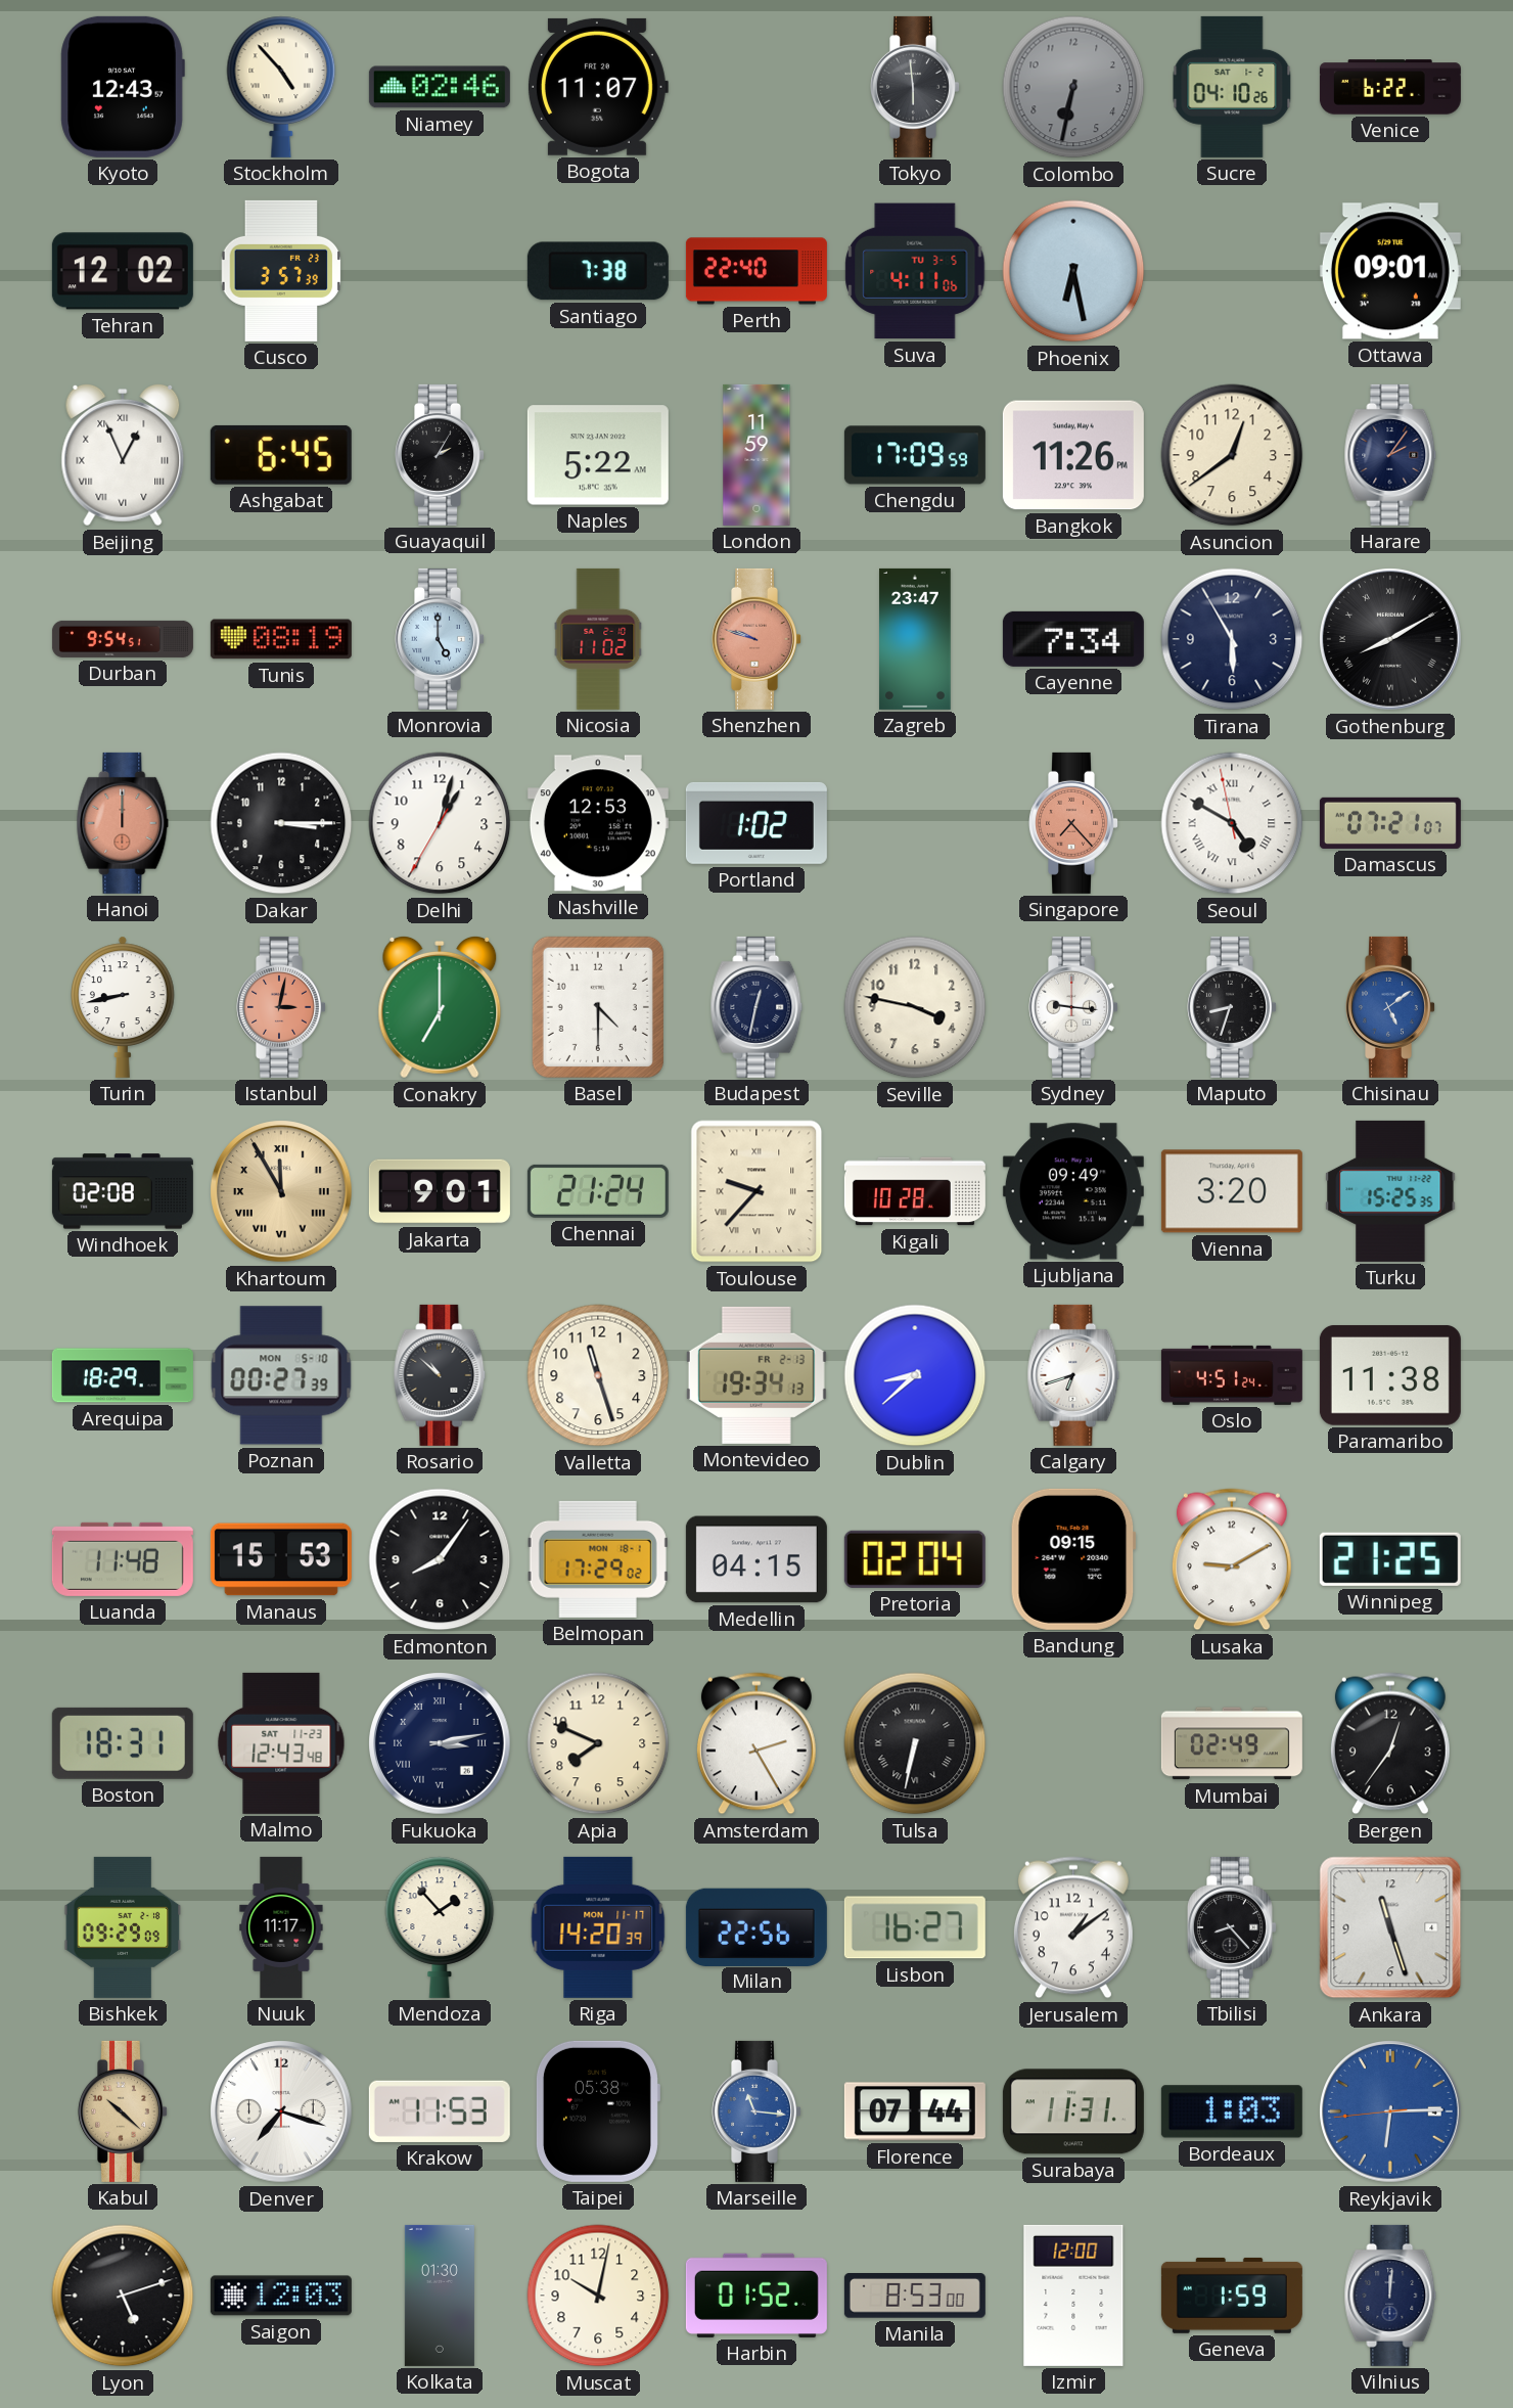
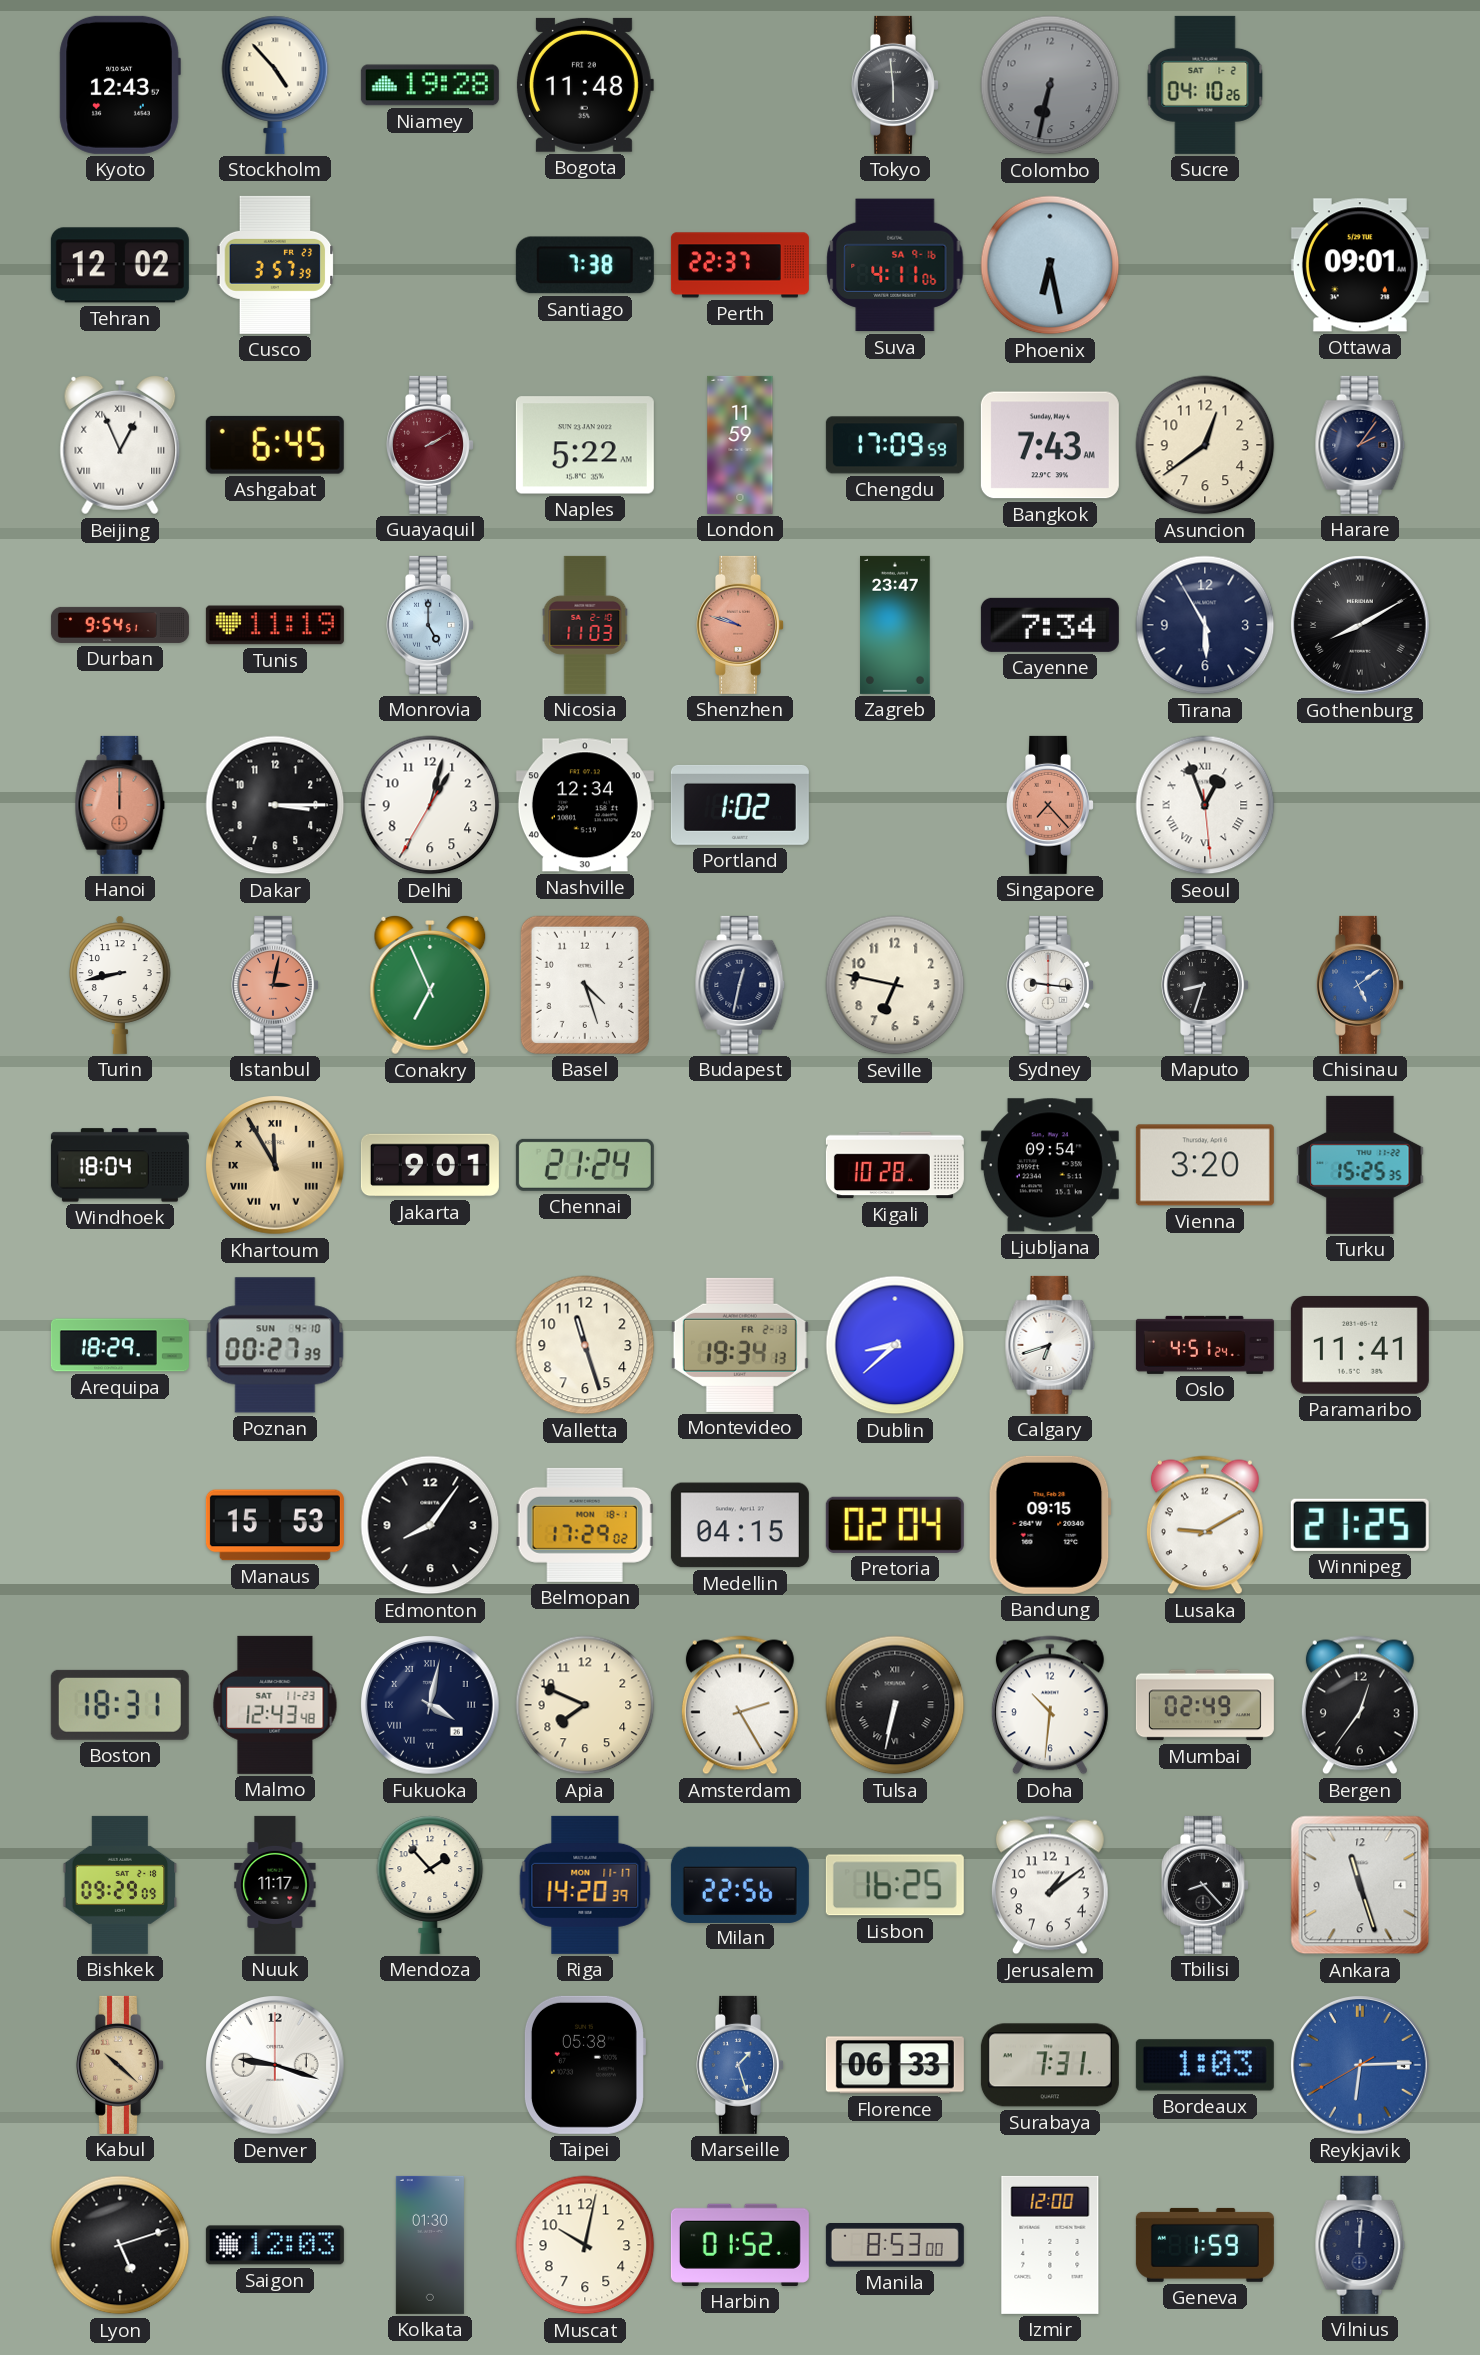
Niamey: 02:46 -> 19:28
Bogota: 11:07 -> 11:48
Venice: 6:22 -> none
Perth: 22:40 -> 22:37
Suva date: TU 3-5 -> SA 9-16
Guayaquil: 2:05 -> 2:10
Guayaquil dial: black -> burgundy
Bangkok: 11:26 -> 7:43
Tunis: 08:19 -> 11:19
Nicosia: 11:02 -> 11:03
Nashville: 12:53 -> 12:34
Seoul: 4:49 -> 12:56
Damascus: 07:21 -> none
Conakry: 7:00 -> 6:56
Basel: 4:30 -> 4:27
Seville: 3:47 -> 6:47
Windhoek: 02:08 -> 18:04
Toulouse: 9:37 -> none
Ljubljana: 09:49 -> 09:54
Poznan date: MON 5-10 -> SUN 4-10
Rosario: 10:52 -> none
Paramaribo: 11:38 -> 11:41
Luanda: 11:48 -> none
Fukuoka: 3:13 -> 4:02
Doha: none -> 10:31
Lisbon: 16:27 -> 16:25
Denver: 7:18 -> 9:18
Krakow: 11:53 -> none
Marseille: 11:16 -> 1:27
Florence: 07:44 -> 06:33
Surabaya: 11:31 -> 7:31
Reykjavik: 6:14:44 -> 6:14:40
